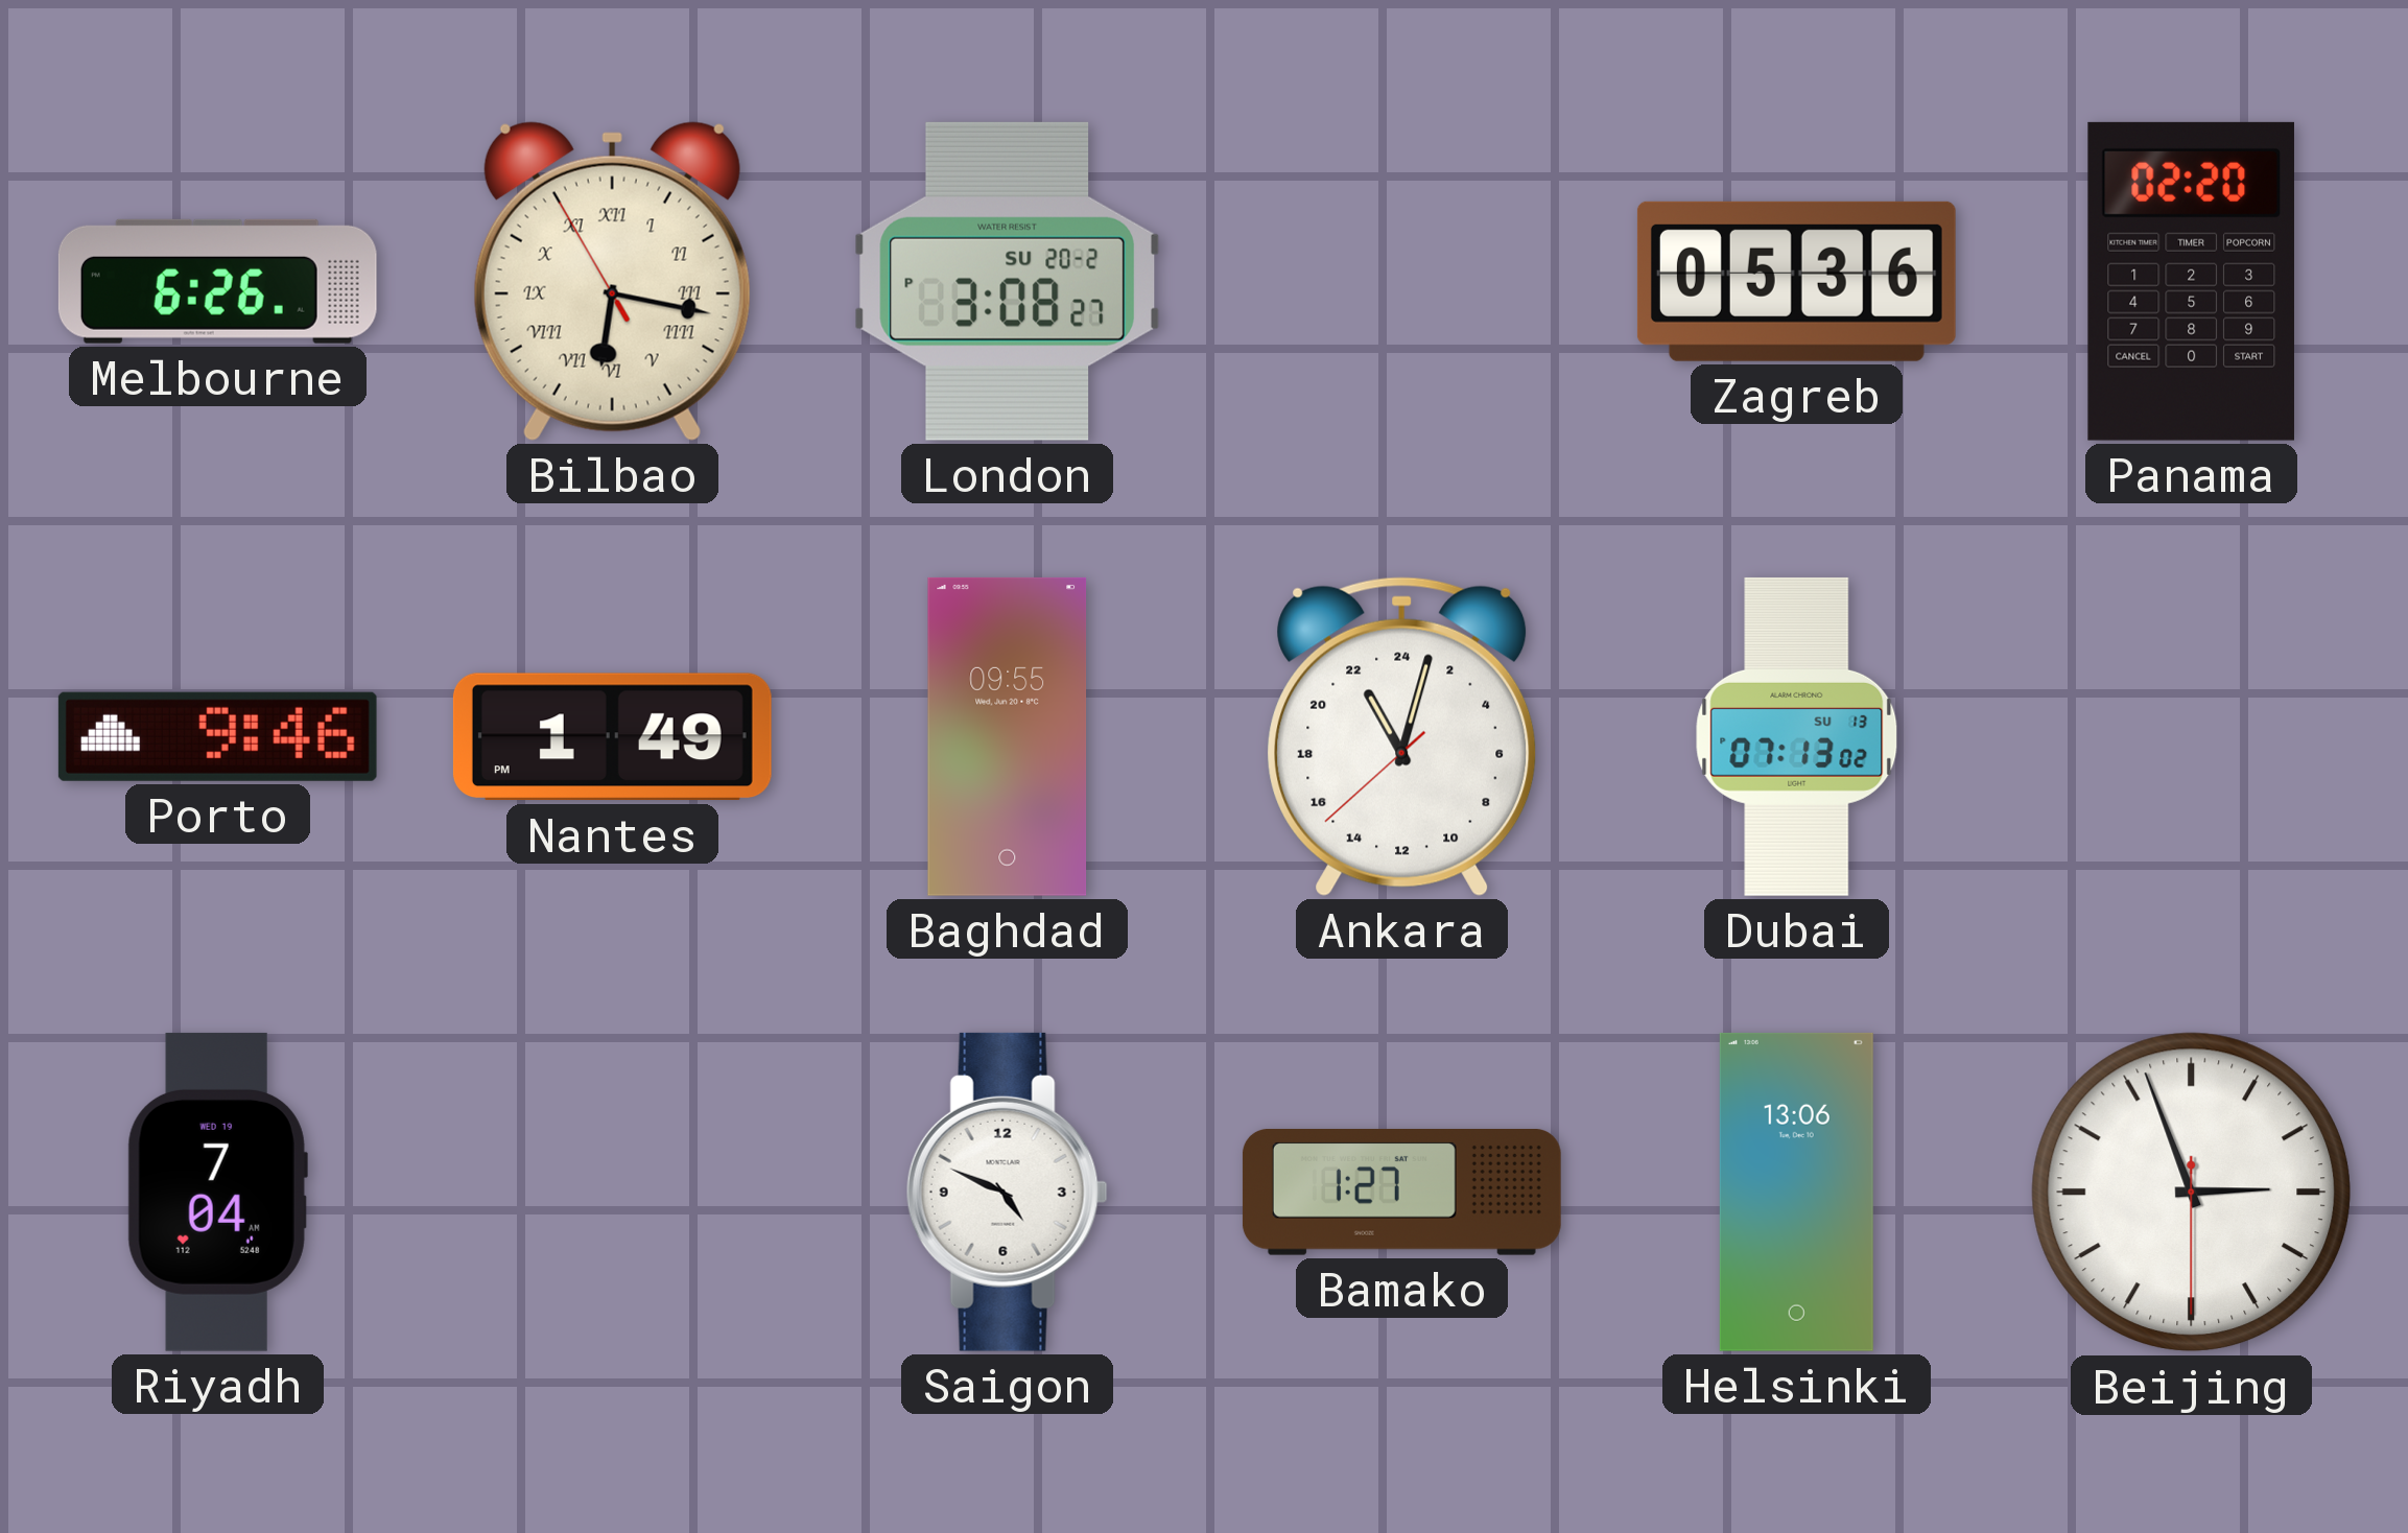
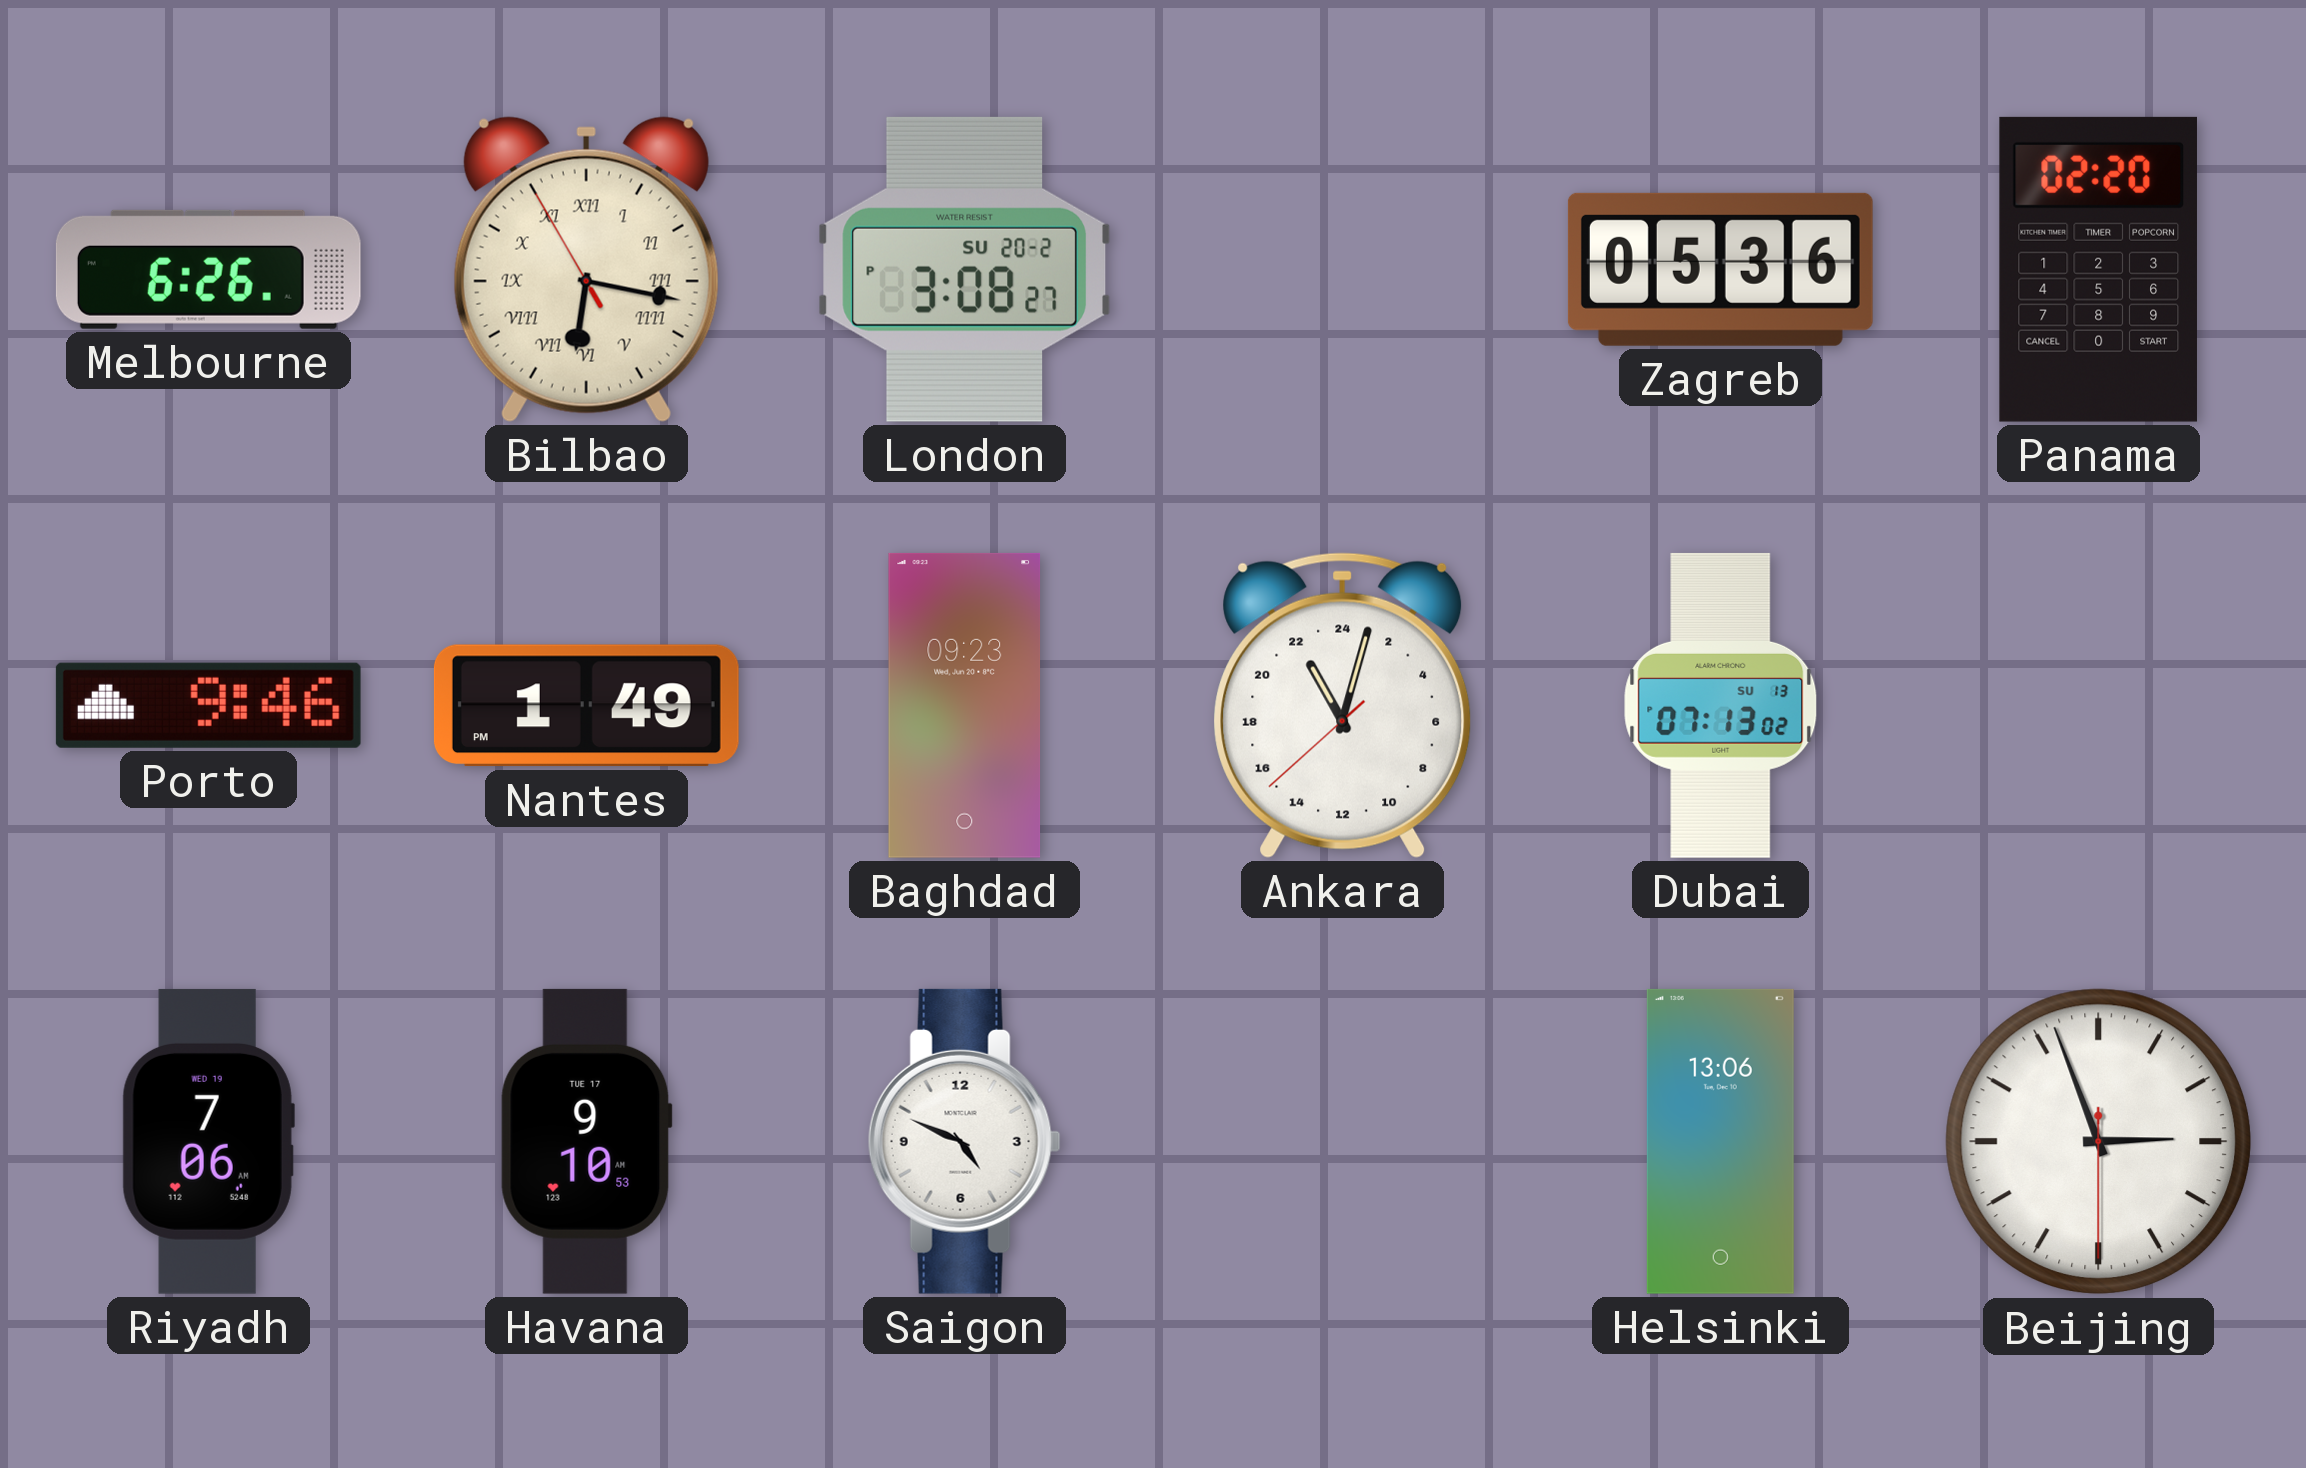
Baghdad: 09:55 -> 09:23
Riyadh: 7:04 -> 7:06
Havana: none -> 9:10
Bamako: 1:27 -> none
